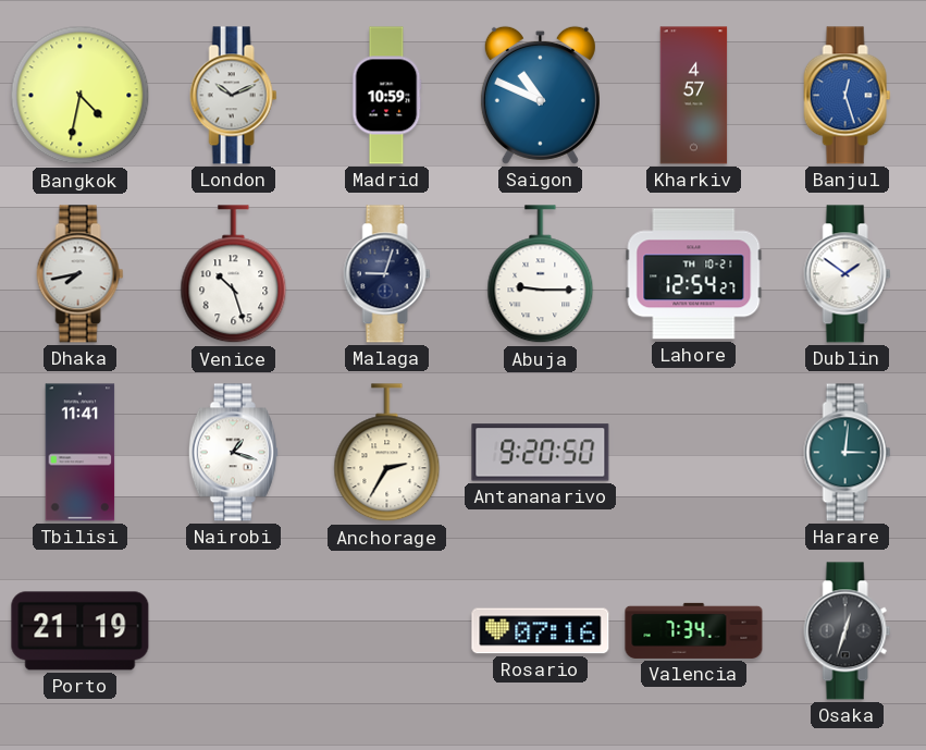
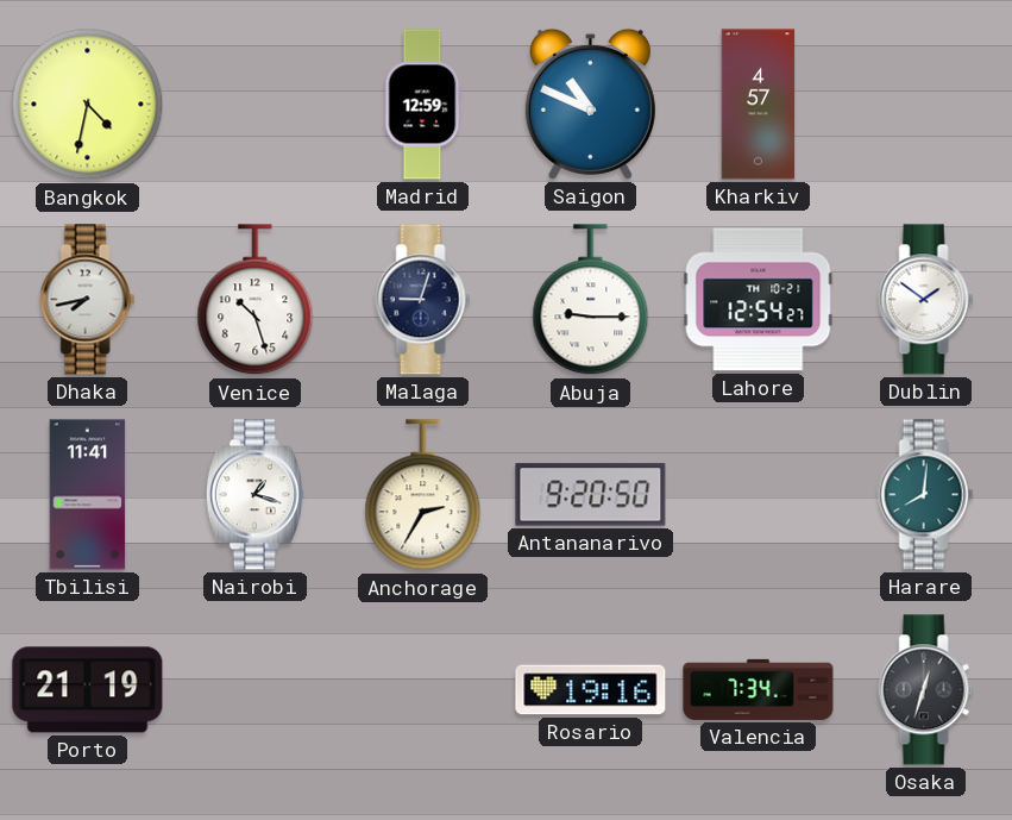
London: 10:11 -> none
Madrid: 10:59 -> 12:59
Banjul: 12:27 -> none
Harare: 3:01 -> 8:01
Rosario: 07:16 -> 19:16
